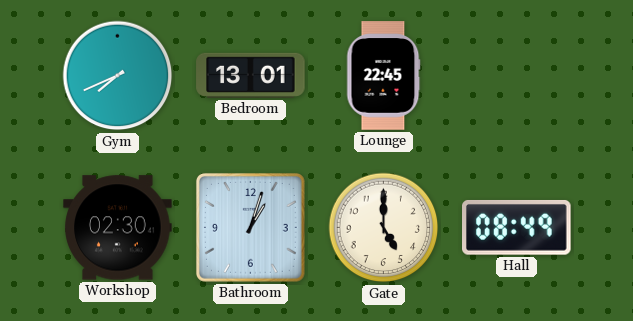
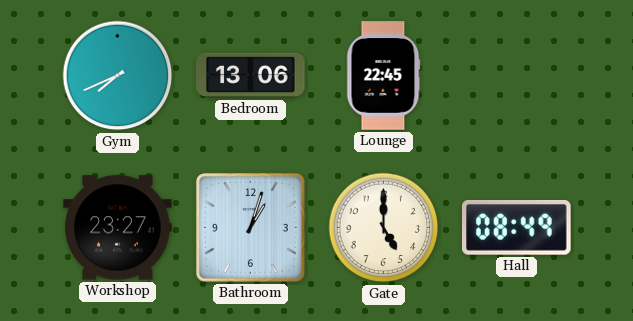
Bedroom: 13:01 -> 13:06
Workshop: 02:30 -> 23:27
